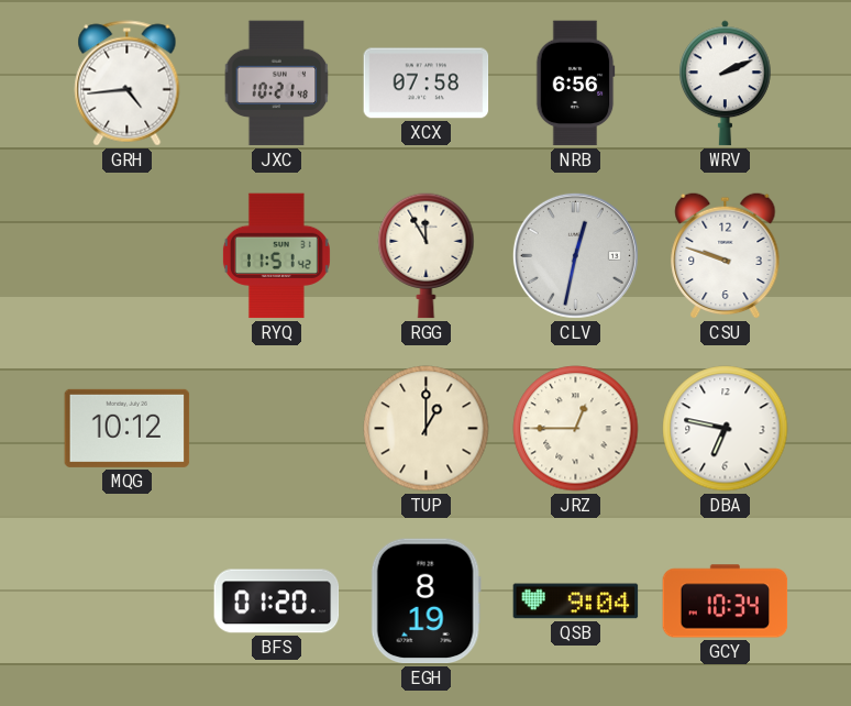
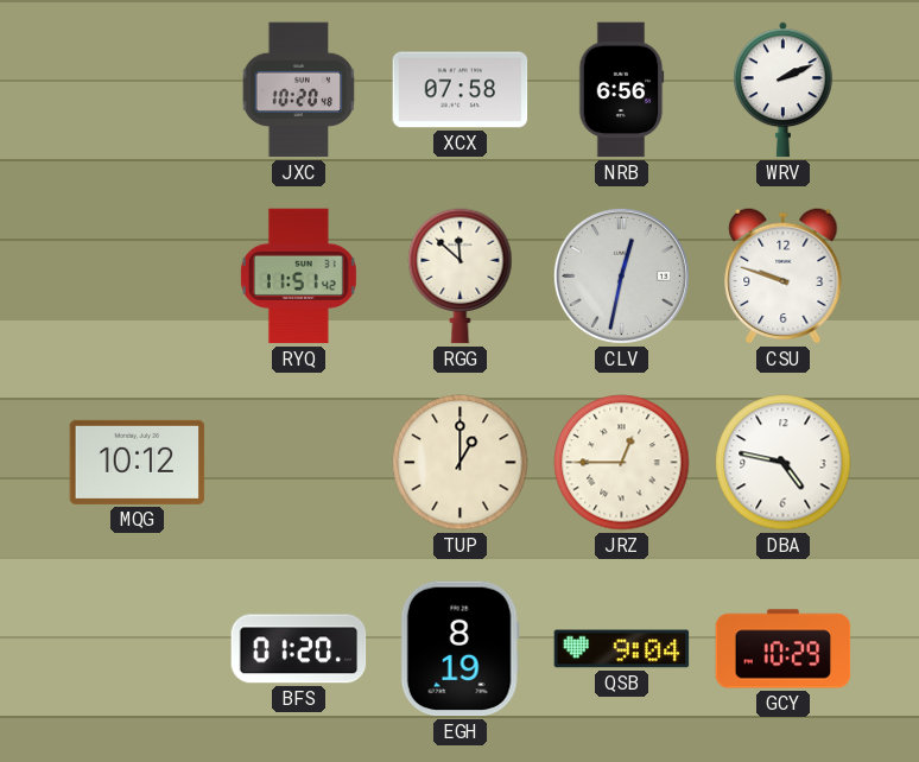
GRH: 4:44 -> none
JXC: 10:21 -> 10:20
RGG: 11:55 -> 11:52
DBA: 6:47 -> 4:47
GCY: 10:34 -> 10:29
